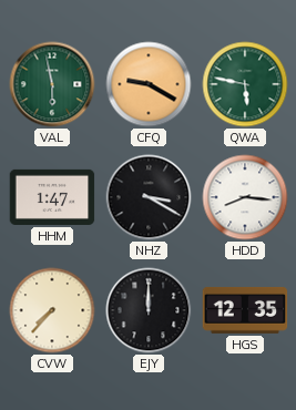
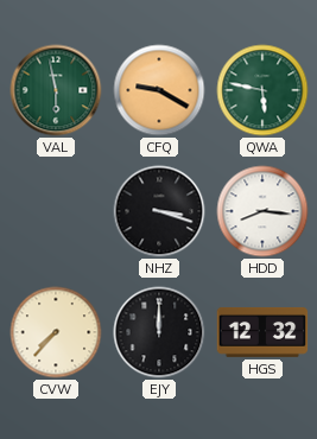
HHM: 1:47 -> none
NHZ: 3:20 -> 3:18
HGS: 12:35 -> 12:32
